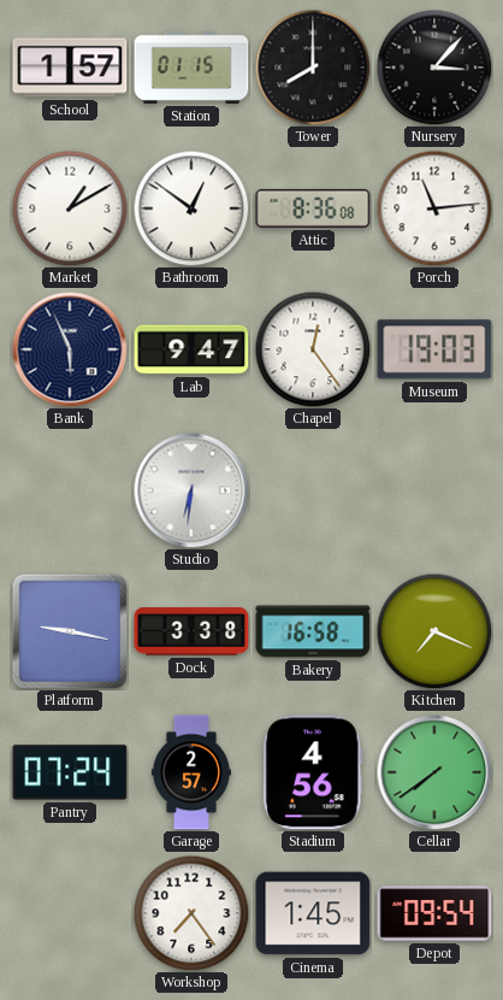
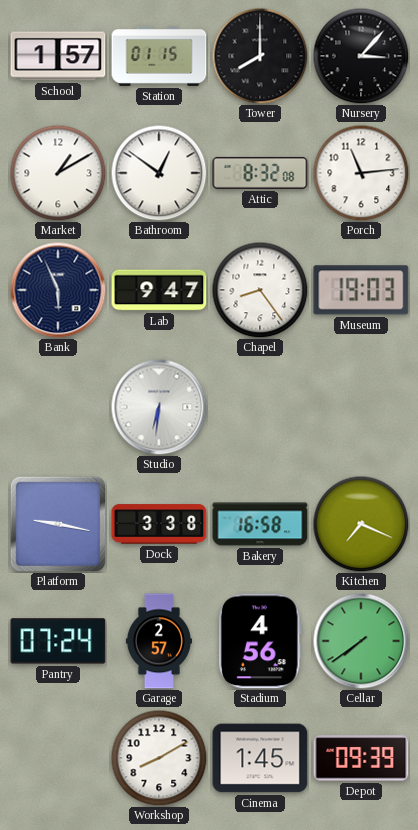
Attic: 8:36 -> 8:32
Chapel: 12:24 -> 8:24
Workshop: 7:24 -> 8:10
Depot: 09:54 -> 09:39
